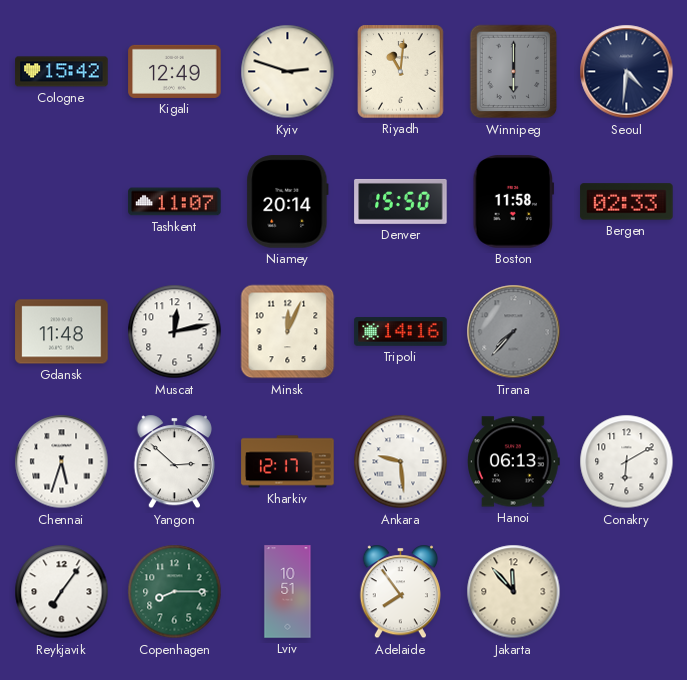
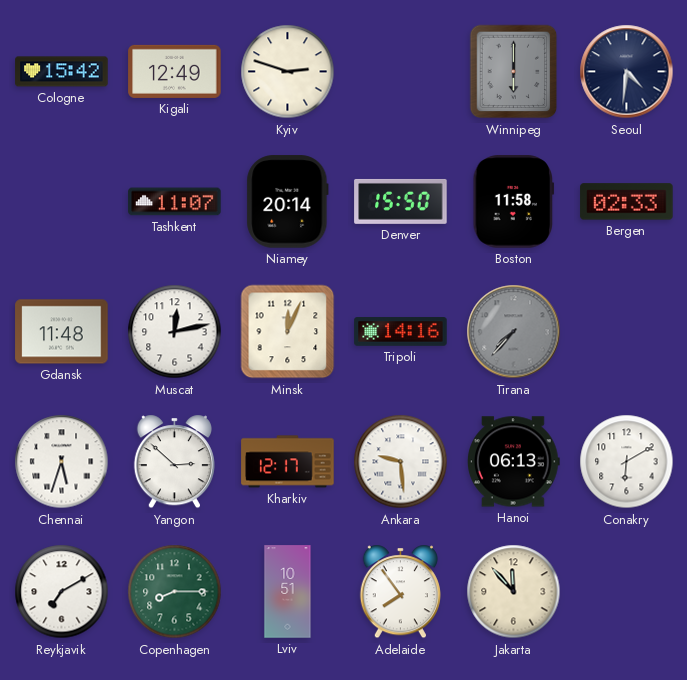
Riyadh: 11:01 -> none
Reykjavik: 7:06 -> 7:10
